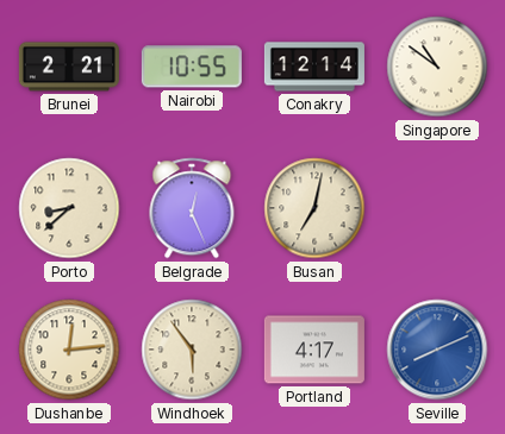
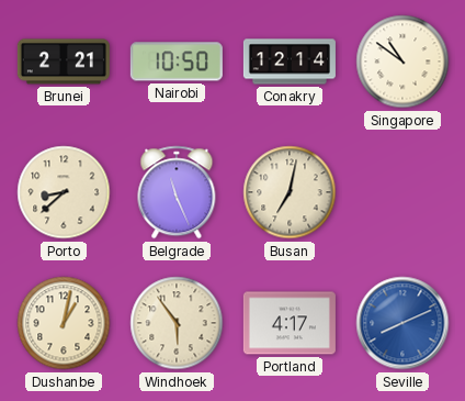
Nairobi: 10:55 -> 10:50
Belgrade: 12:26 -> 11:26
Dushanbe: 12:14 -> 1:02
